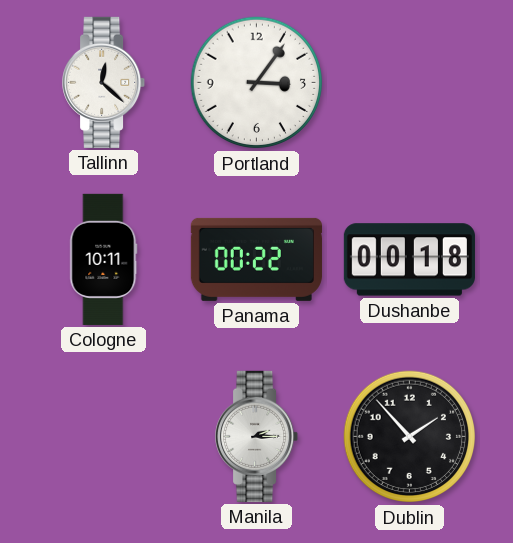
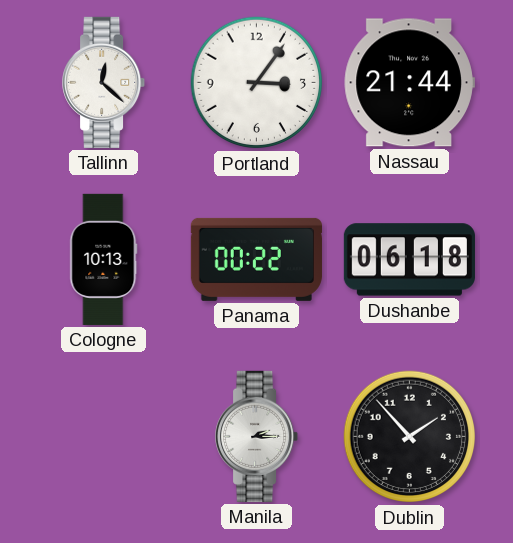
Nassau: none -> 21:44
Cologne: 10:11 -> 10:13
Dushanbe: 00:18 -> 06:18
